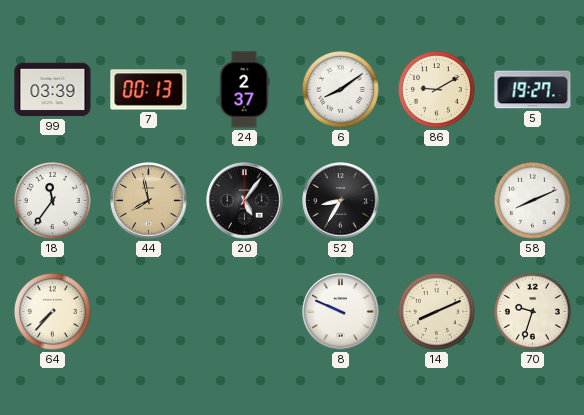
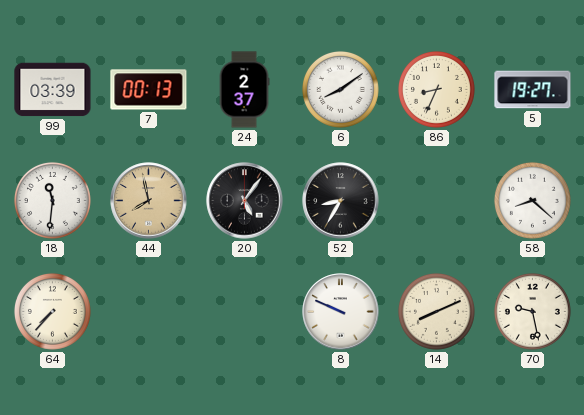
86: 9:10 -> 8:34
18: 11:36 -> 11:31
58: 8:11 -> 8:22
70: 9:33 -> 9:28
